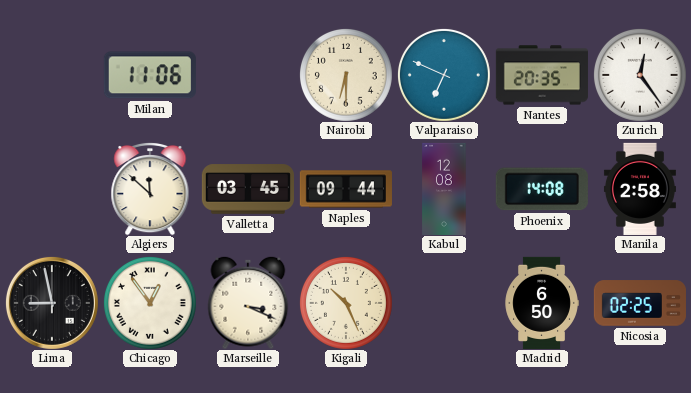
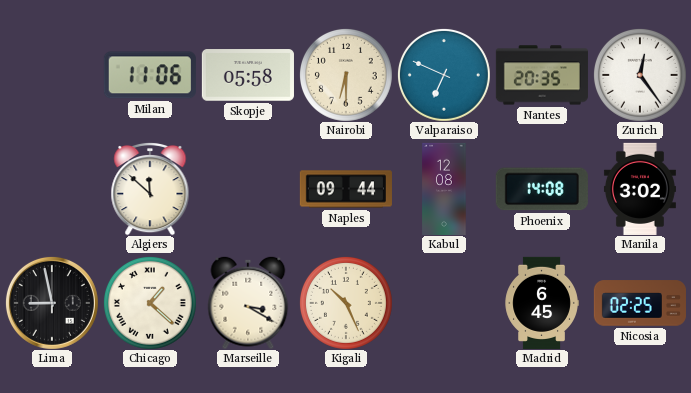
Skopje: none -> 05:58
Valletta: 03:45 -> none
Manila: 2:58 -> 3:02
Chicago: 12:54 -> 1:22
Marseille: 3:19 -> 3:20
Madrid: 6:50 -> 6:45
